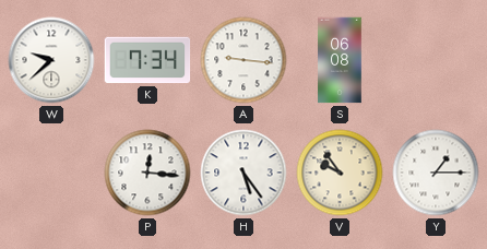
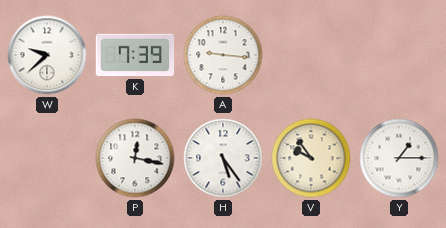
K: 7:34 -> 7:39
S: 06:08 -> none
P: 12:16 -> 12:17
